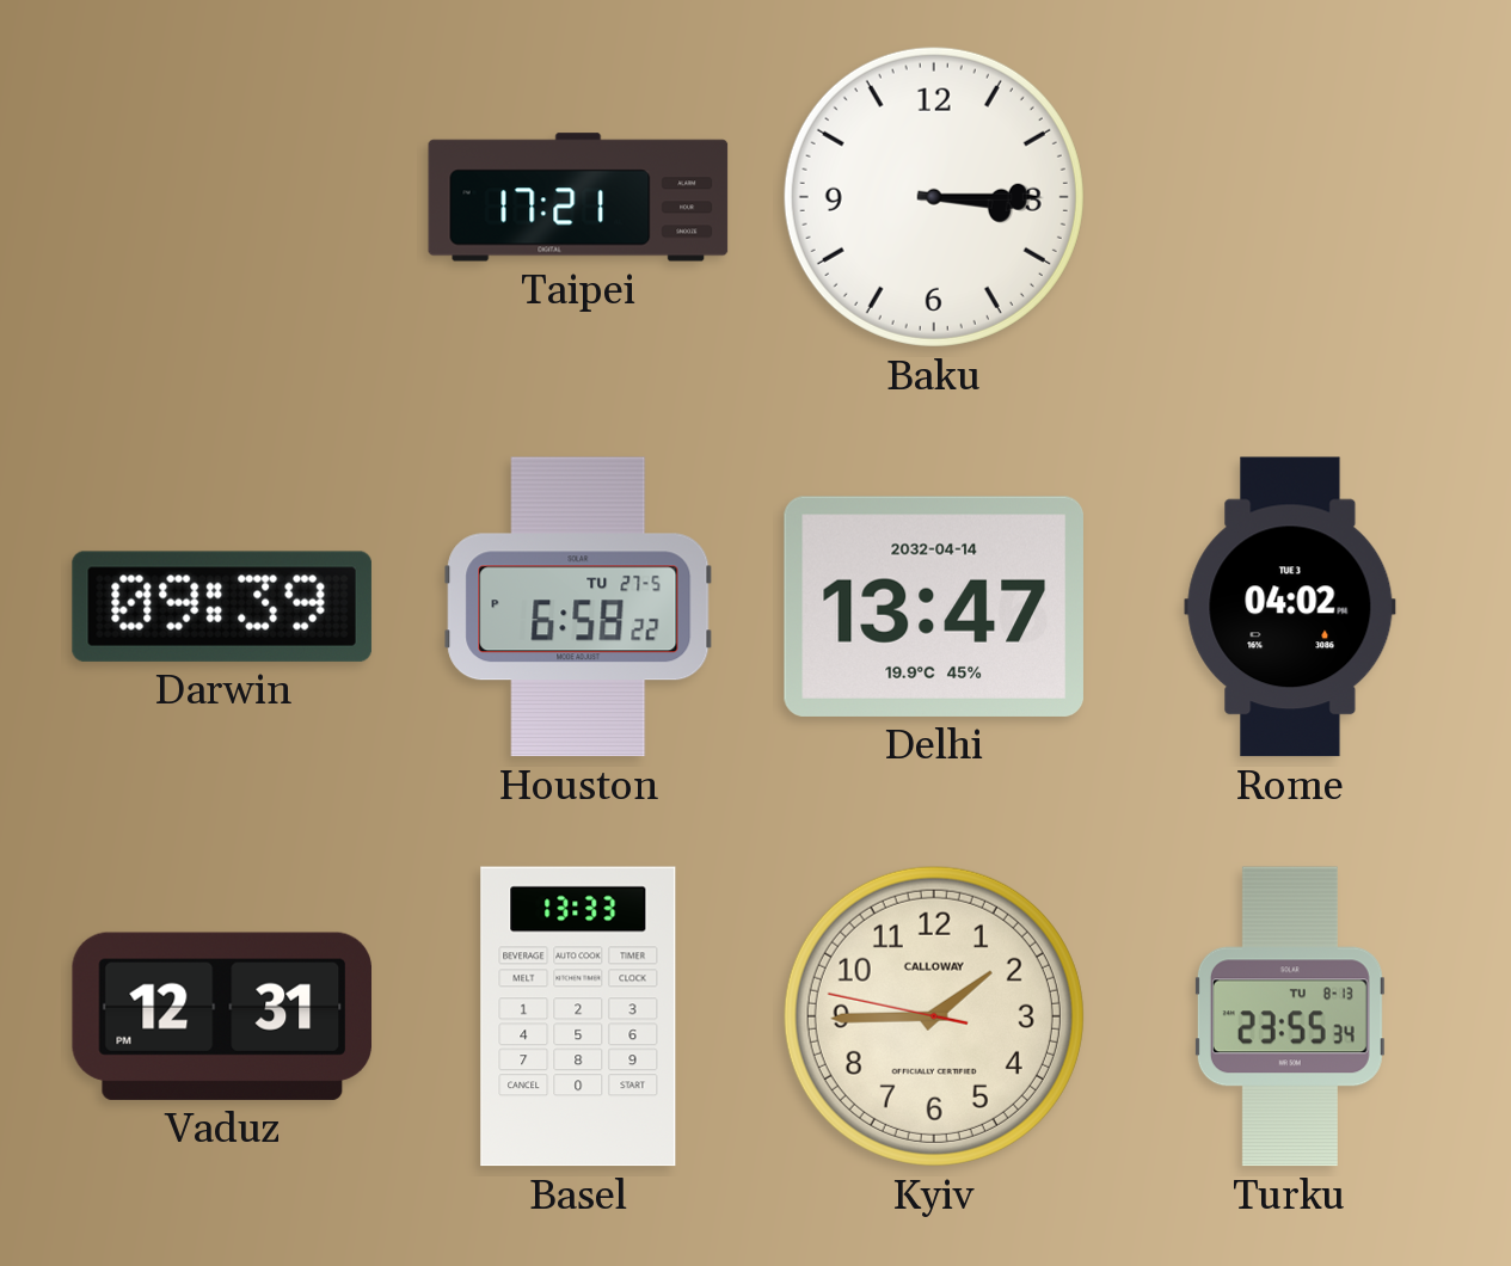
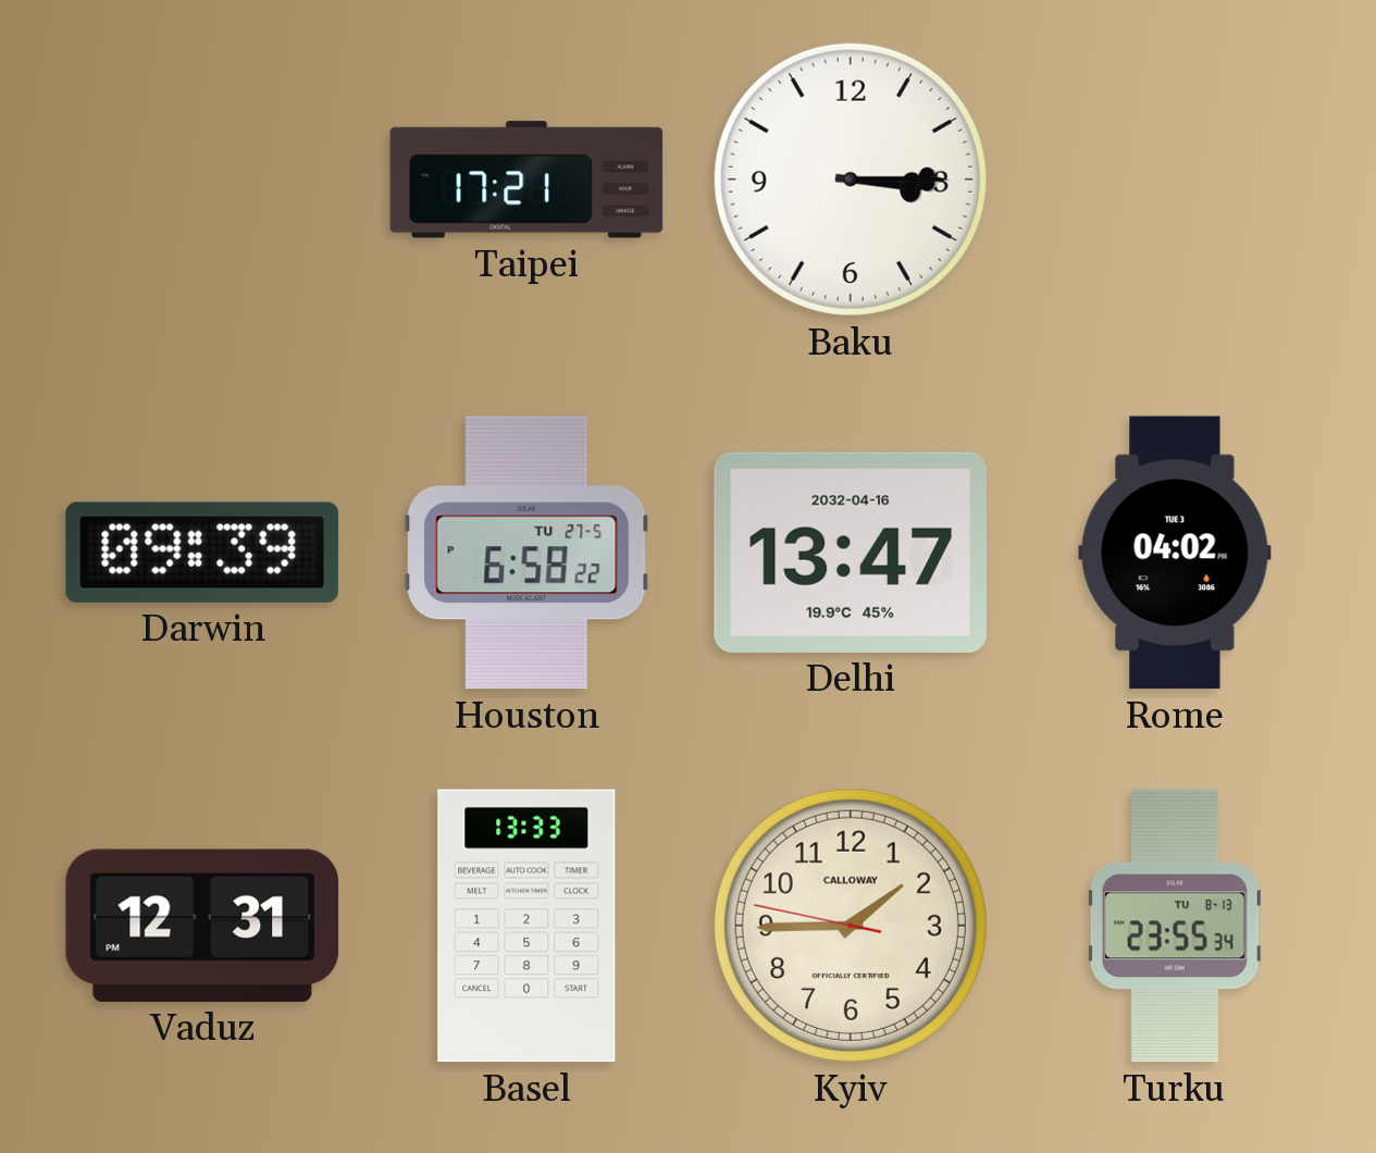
Delhi date: 2032-04-14 -> 2032-04-16
